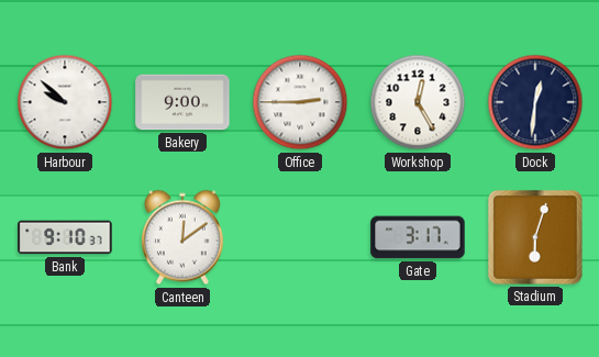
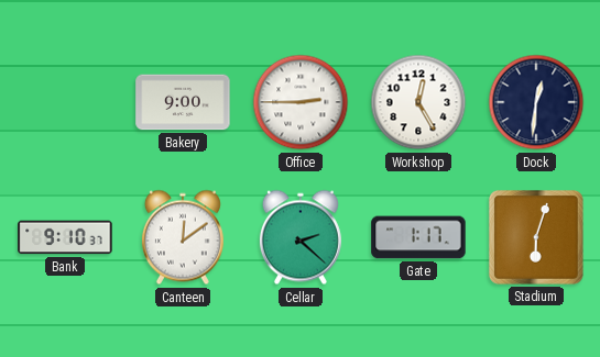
Harbour: 9:52 -> none
Cellar: none -> 2:22
Gate: 3:17 -> 1:17
